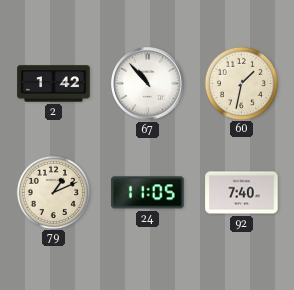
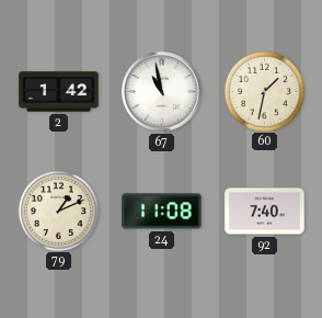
67: 10:53 -> 10:58
24: 11:05 -> 11:08
